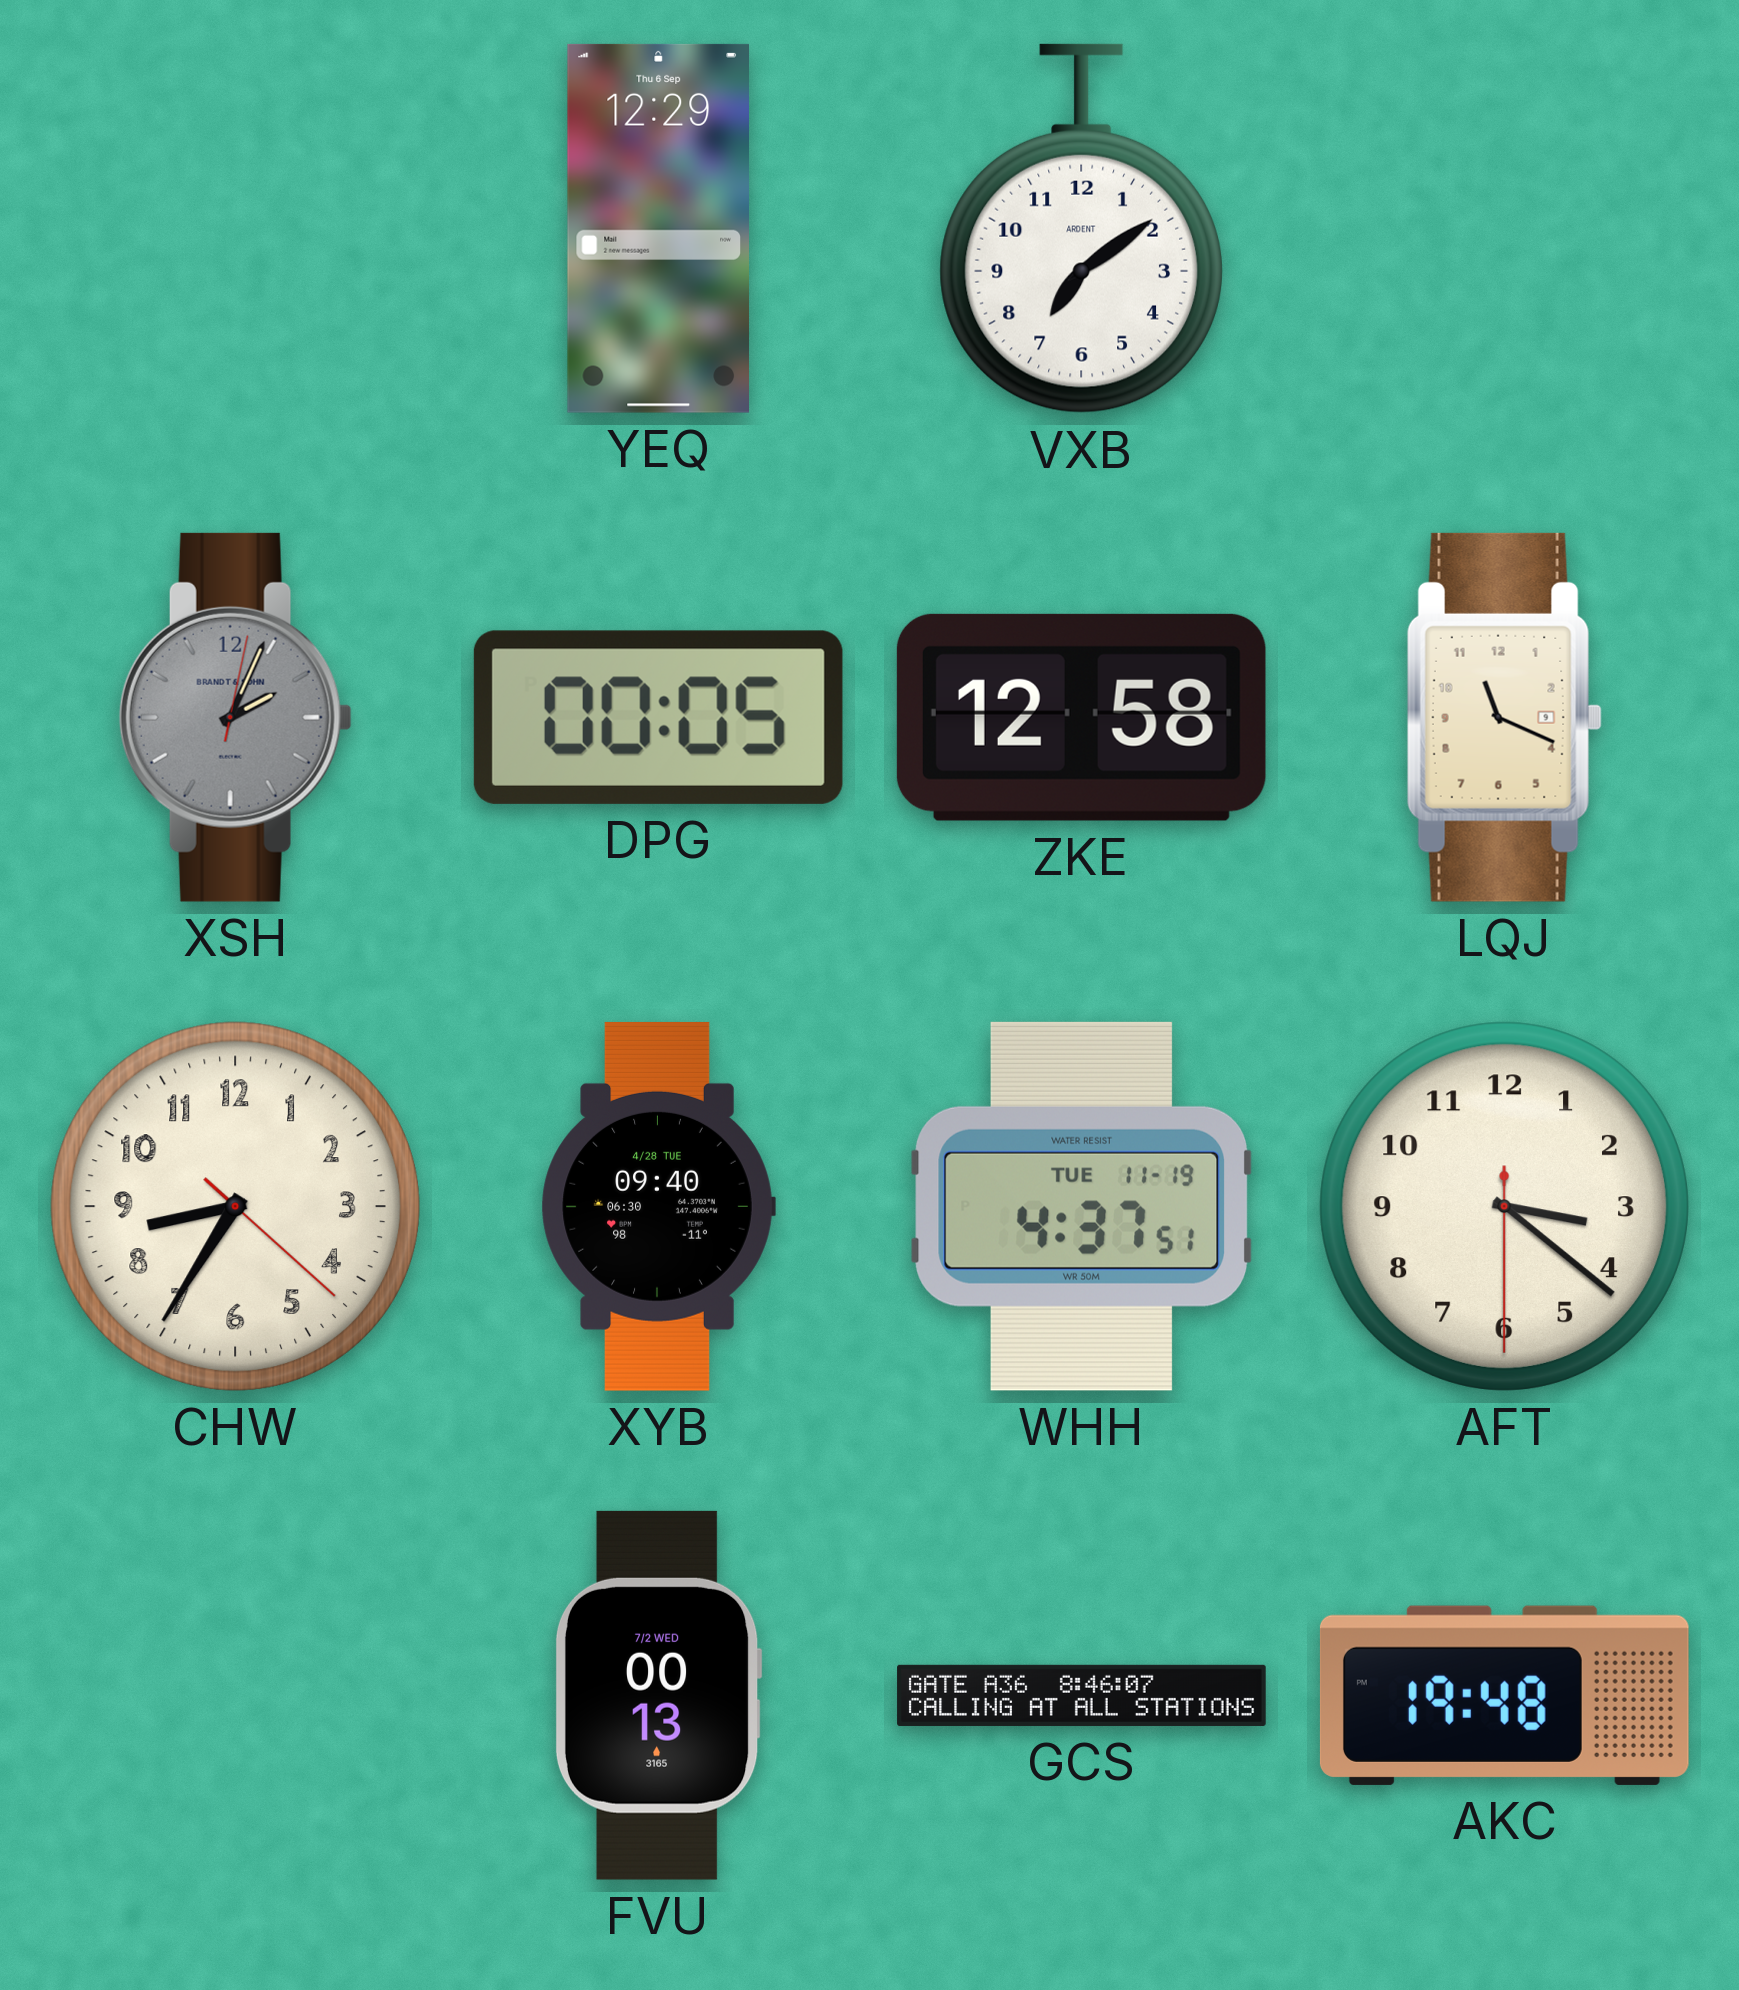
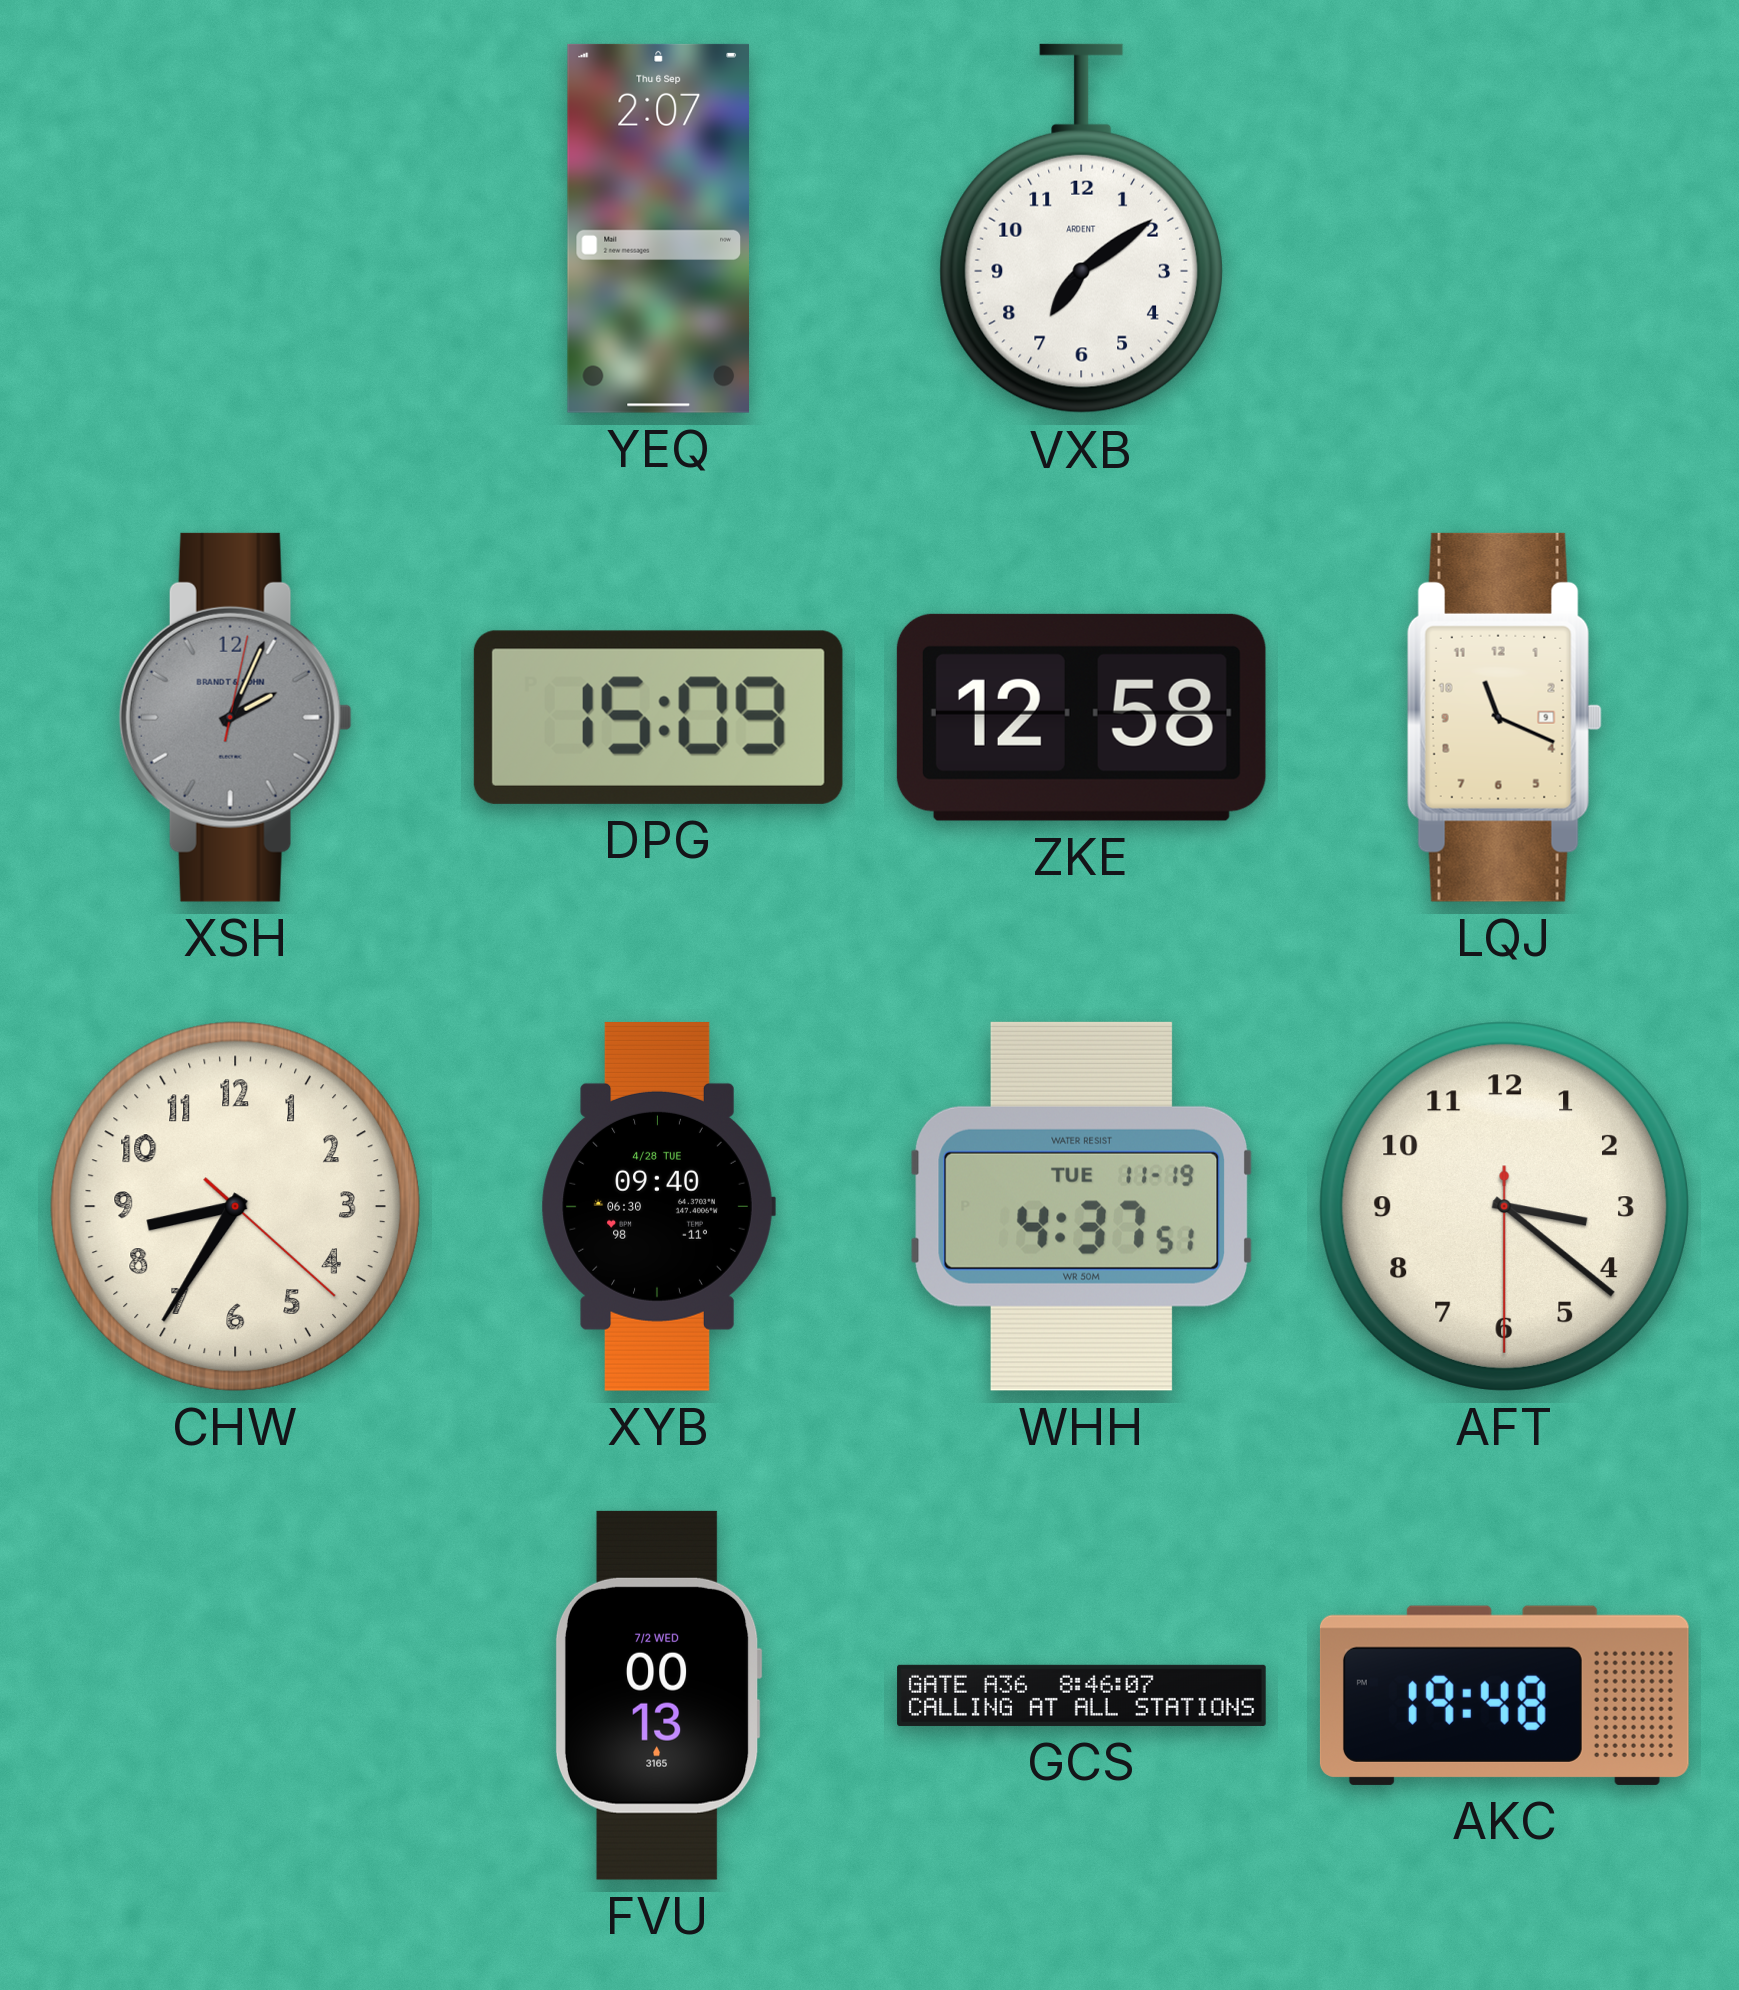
YEQ: 12:29 -> 2:07
DPG: 00:05 -> 15:09
